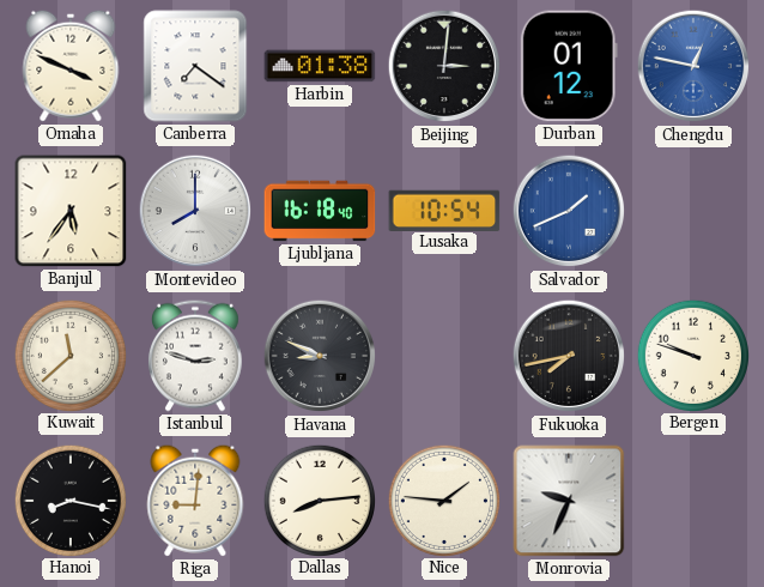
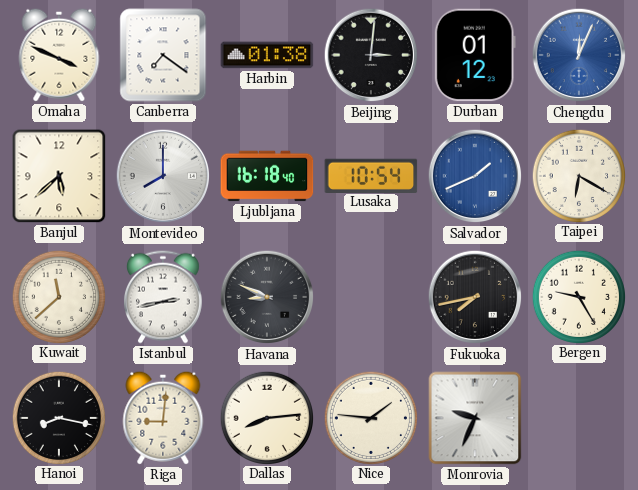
Chengdu: 12:47 -> 12:04
Banjul: 5:36 -> 5:38
Taipei: none -> 6:20
Istanbul: 2:48 -> 2:43
Bergen: 9:48 -> 9:25
